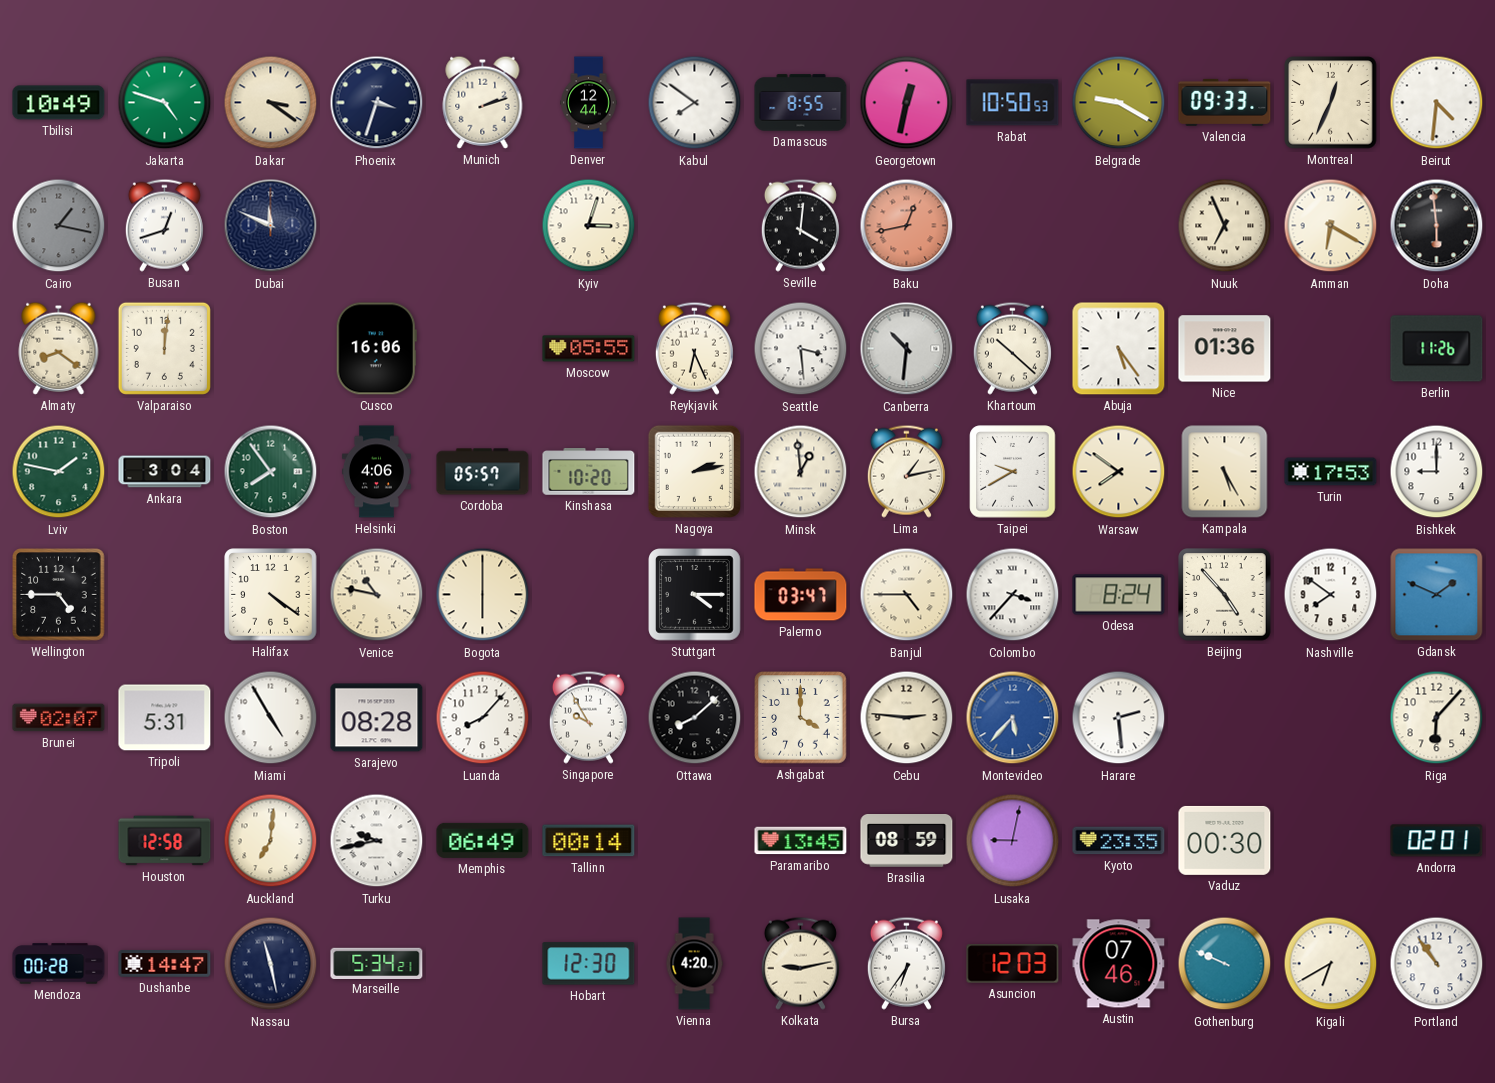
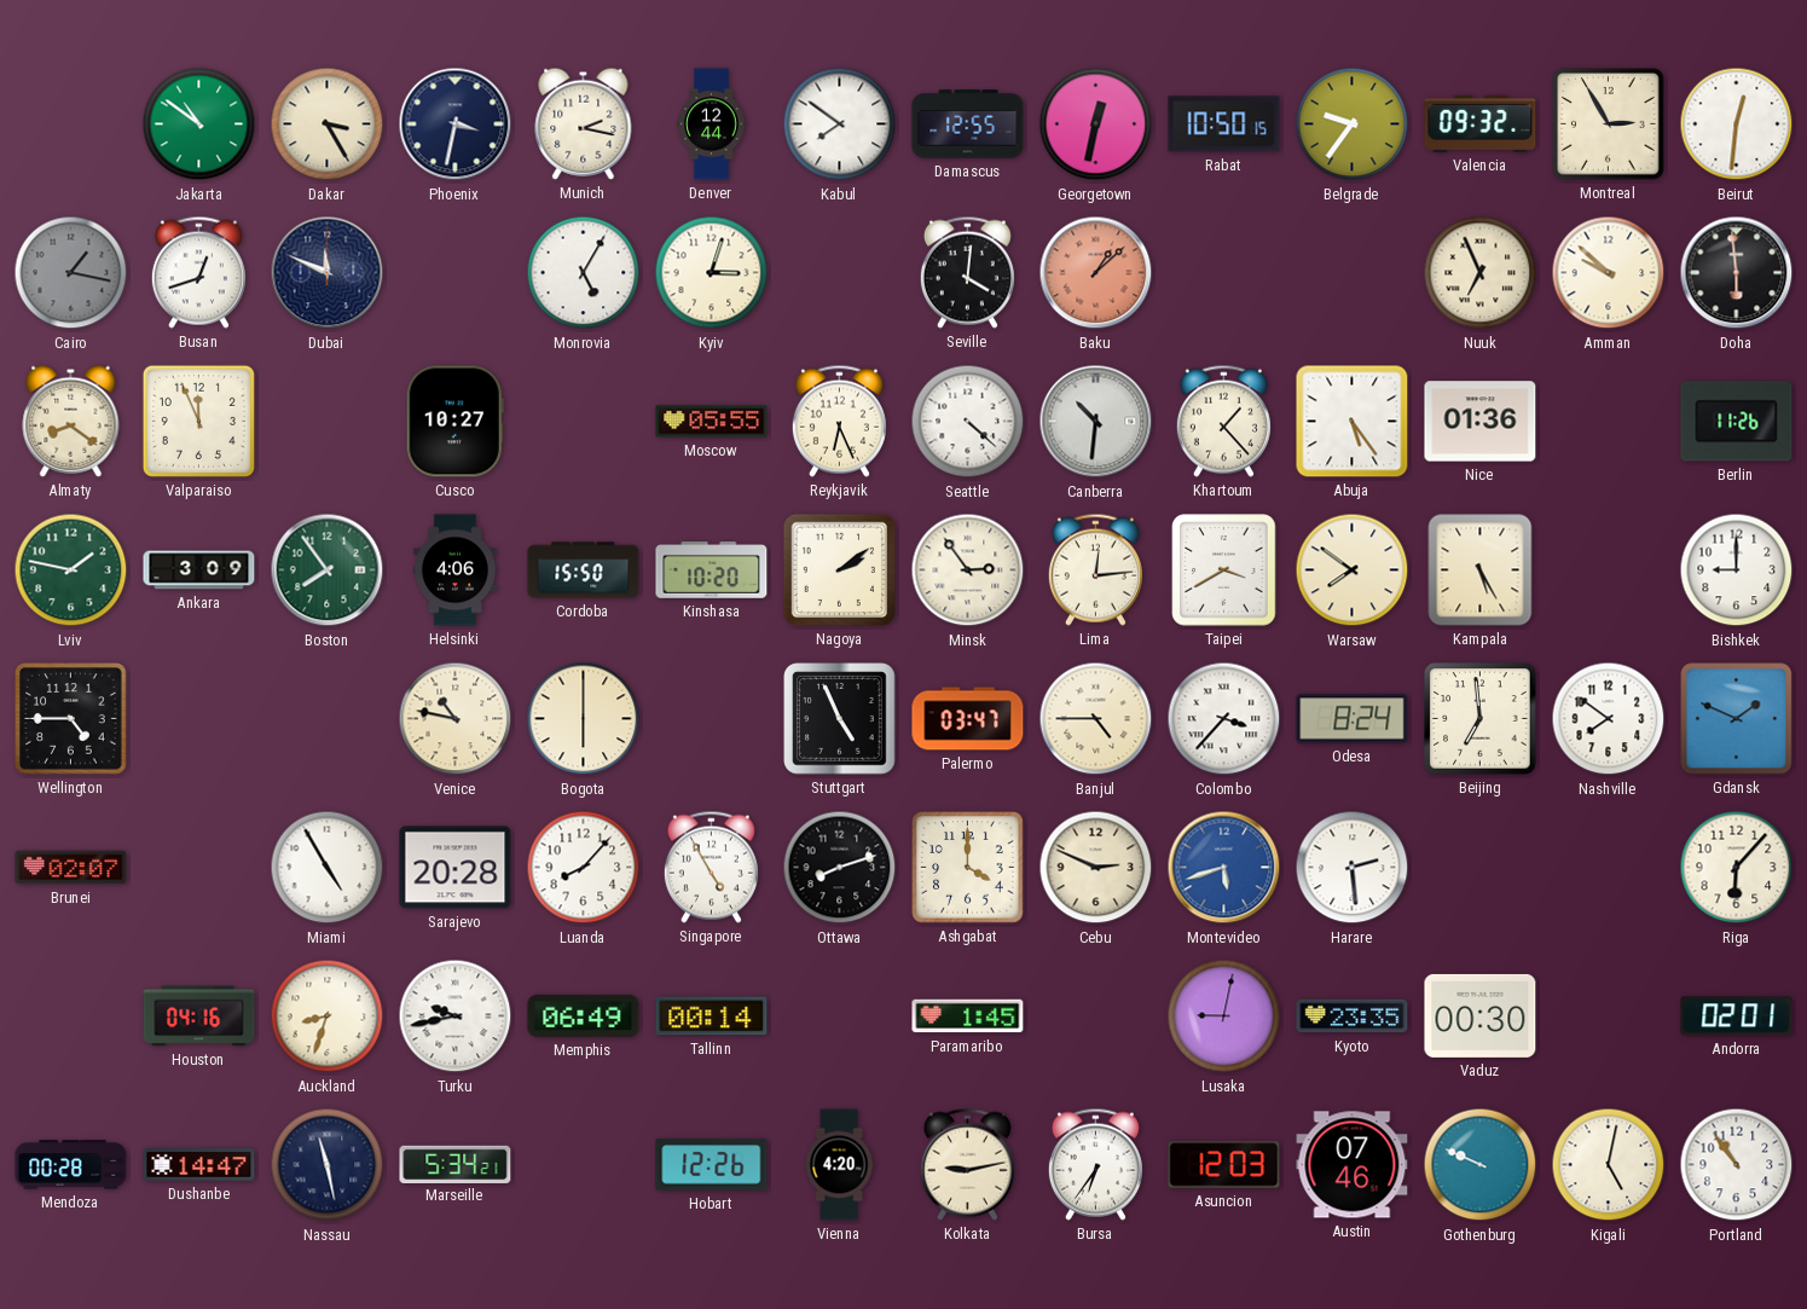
Tbilisi: 10:49 -> none
Jakarta: 4:48 -> 10:51
Dakar: 3:21 -> 3:25
Phoenix: 3:33 -> 3:32
Munich: 2:12 -> 2:17
Damascus: 8:55 -> 12:55
Rabat: 10:50:53 -> 10:50:15
Belgrade: 9:20 -> 9:36
Valencia: 09:33 -> 09:32
Montreal: 12:34 -> 2:55
Beirut: 4:31 -> 12:31
Monrovia: none -> 5:05
Baku: 12:43 -> 1:08
Amman: 6:20 -> 9:52
Valparaiso: 12:01 -> 11:56
Cusco: 16:06 -> 10:27
Seattle: 3:29 -> 4:22
Khartoum: 10:22 -> 1:23
Ankara: 3:04 -> 3:09
Cordoba: 05:57 -> 15:50
Nagoya: 2:13 -> 2:09
Minsk: 12:59 -> 2:54
Lima: 1:13 -> 12:14
Taipei: 9:40 -> 3:40
Turin: 17:53 -> none
Halifax: 4:21 -> none
Stuttgart: 4:15 -> 4:56
Beijing: 4:53 -> 6:59
Tripoli: 5:31 -> none
Sarajevo: 08:28 -> 20:28
Singapore: 9:55 -> 4:55
Ottawa: 8:08 -> 8:12
Cebu: 2:46 -> 2:49
Montevideo: 5:37 -> 5:42
Houston: 12:58 -> 04:16
Auckland: 7:01 -> 8:33
Paramaribo: 13:45 -> 1:45
Brasilia: 08:59 -> none
Hobart: 12:30 -> 12:26
Kigali: 6:40 -> 5:02
